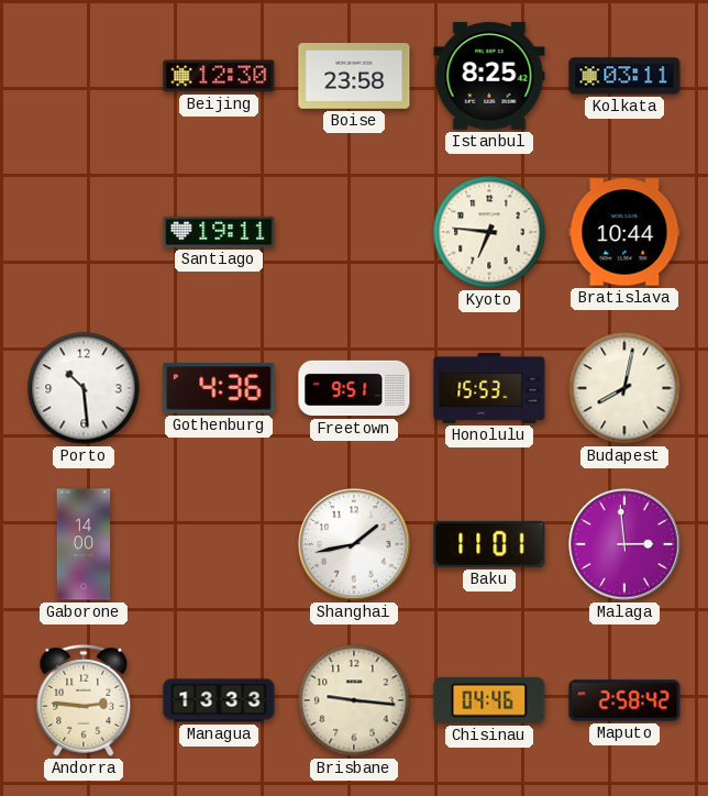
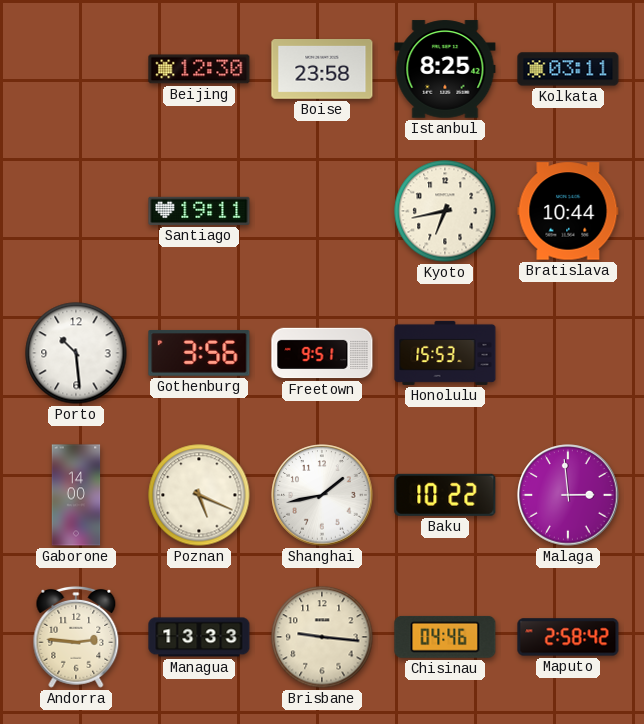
Kyoto: 6:46 -> 6:43
Gothenburg: 4:36 -> 3:56
Budapest: 8:02 -> none
Poznan: none -> 5:19
Baku: 11:01 -> 10:22
